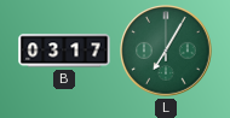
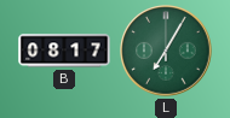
B: 03:17 -> 08:17
